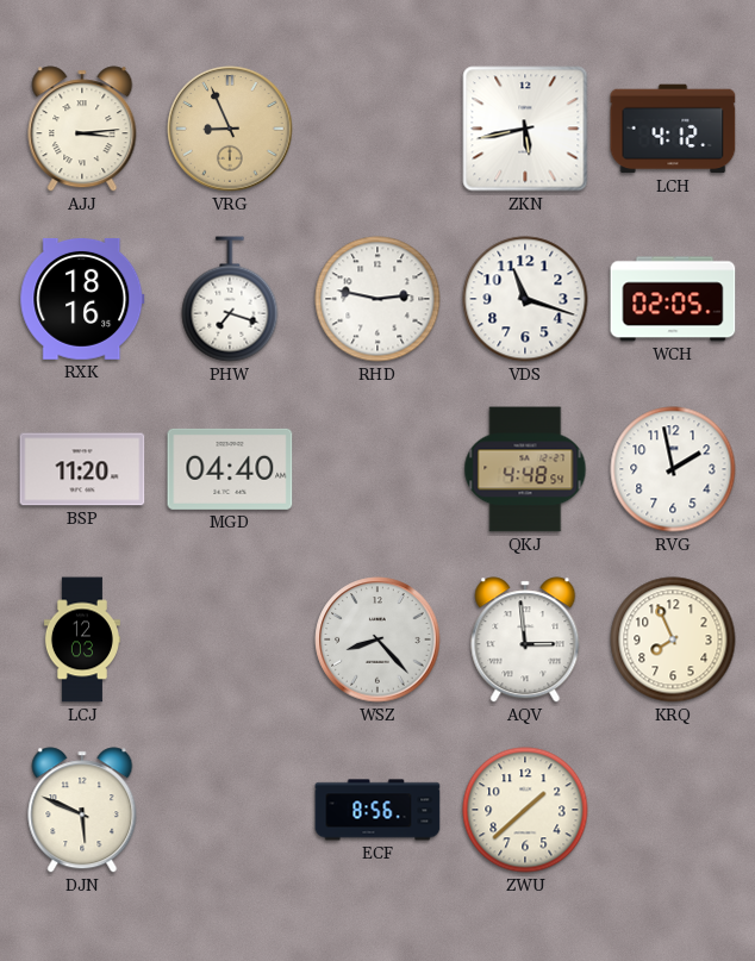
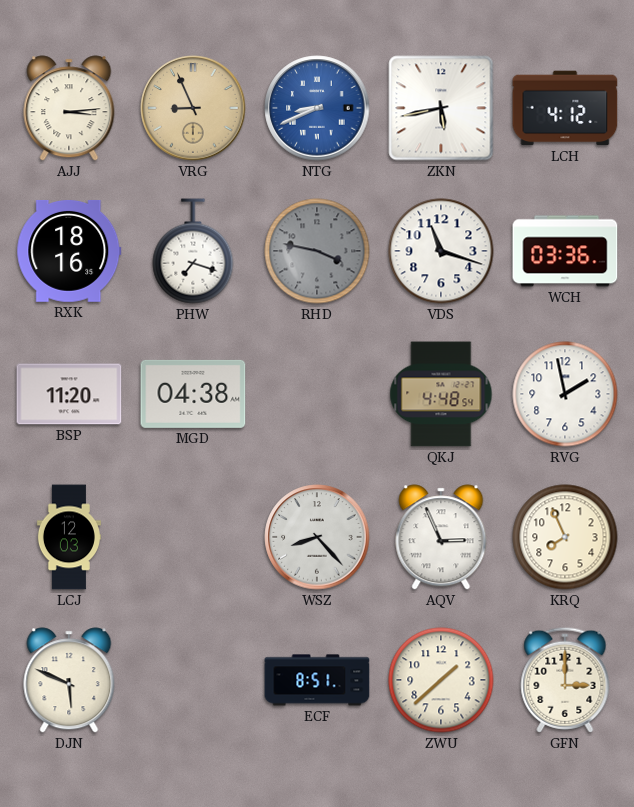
NTG: none -> 8:41
RHD: 2:47 -> 3:47
RHD dial: white -> grey
WCH: 02:05 -> 03:36
MGD: 04:40 -> 04:38
AQV: 2:59 -> 2:56
ECF: 8:56 -> 8:51
GFN: none -> 3:00
